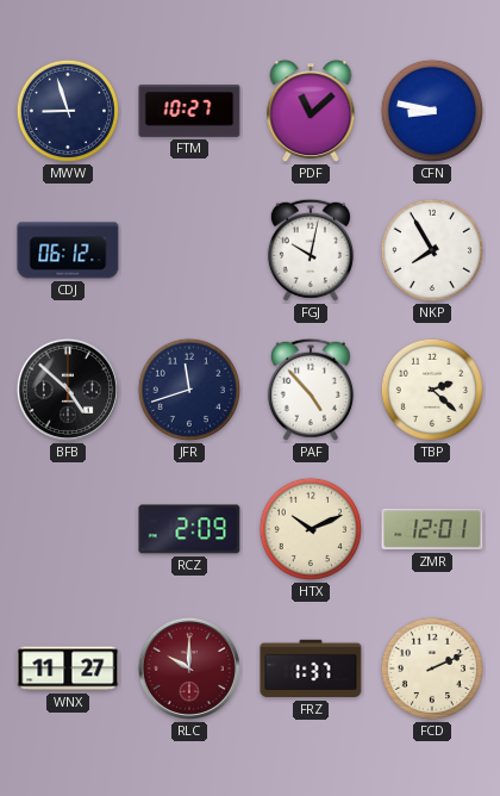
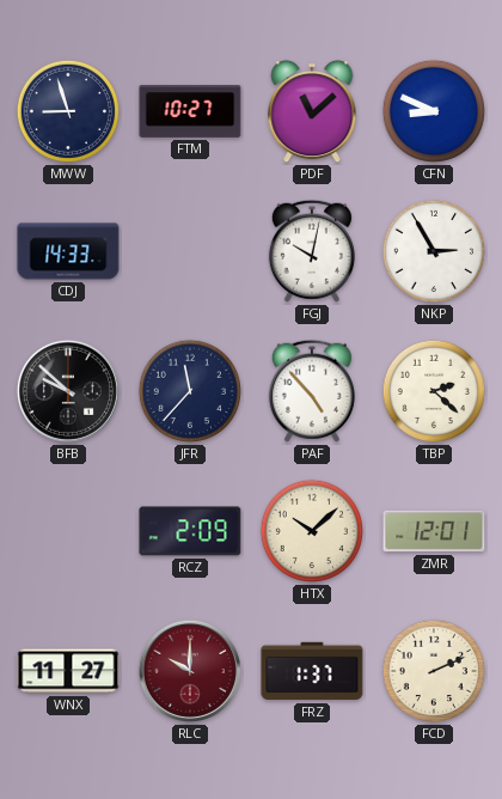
CFN: 8:47 -> 8:49
CDJ: 06:12 -> 14:33
NKP: 7:55 -> 2:55
BFB: 4:52 -> 9:52
JFR: 11:42 -> 11:37
HTX: 10:11 -> 10:08
